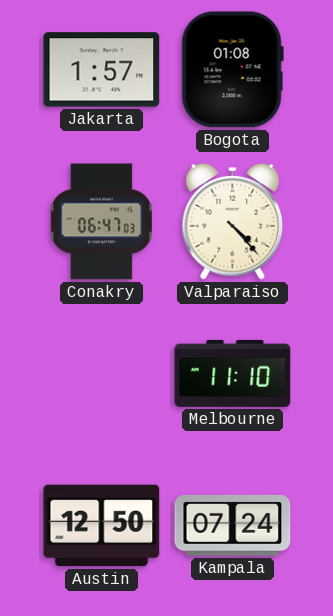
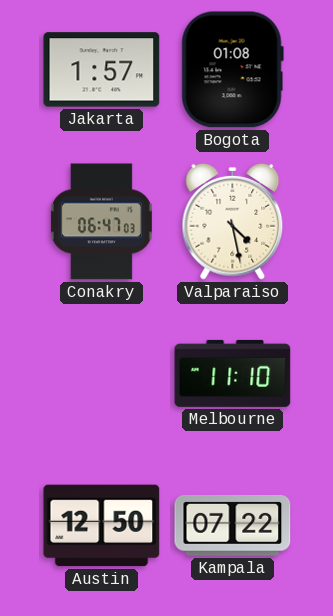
Valparaiso: 4:23 -> 4:28
Kampala: 07:24 -> 07:22
